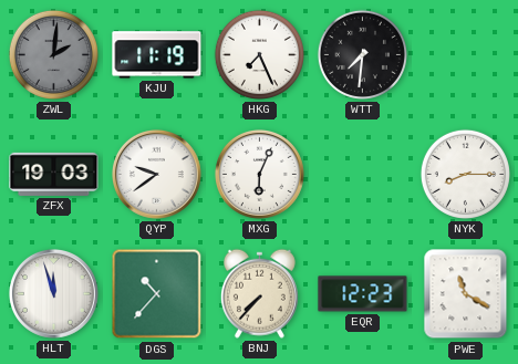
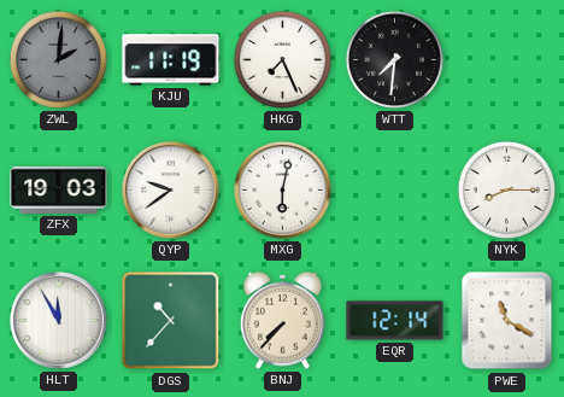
MXG: 6:04 -> 6:02
HLT: 11:57 -> 11:55
EQR: 12:23 -> 12:14
